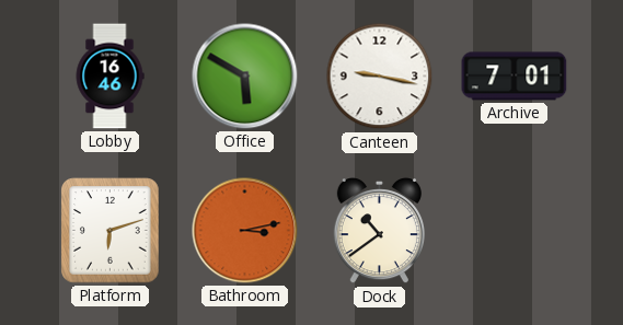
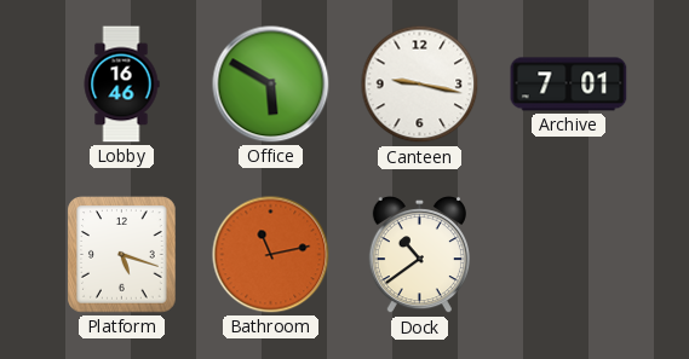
Platform: 6:12 -> 5:18
Bathroom: 3:13 -> 11:13
